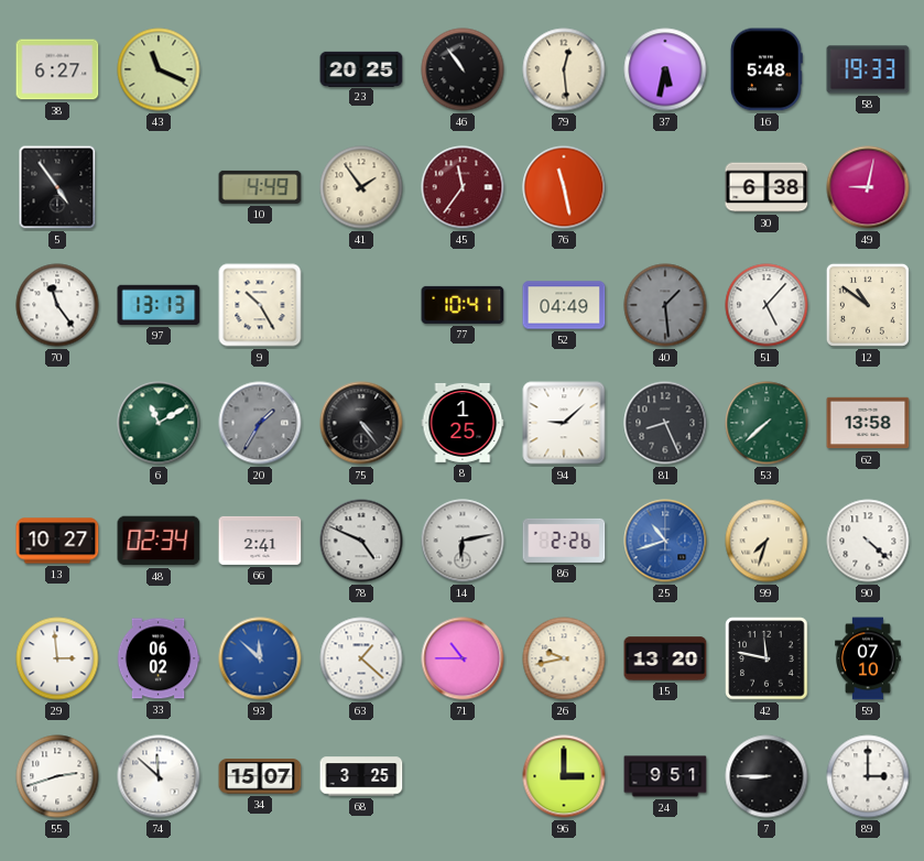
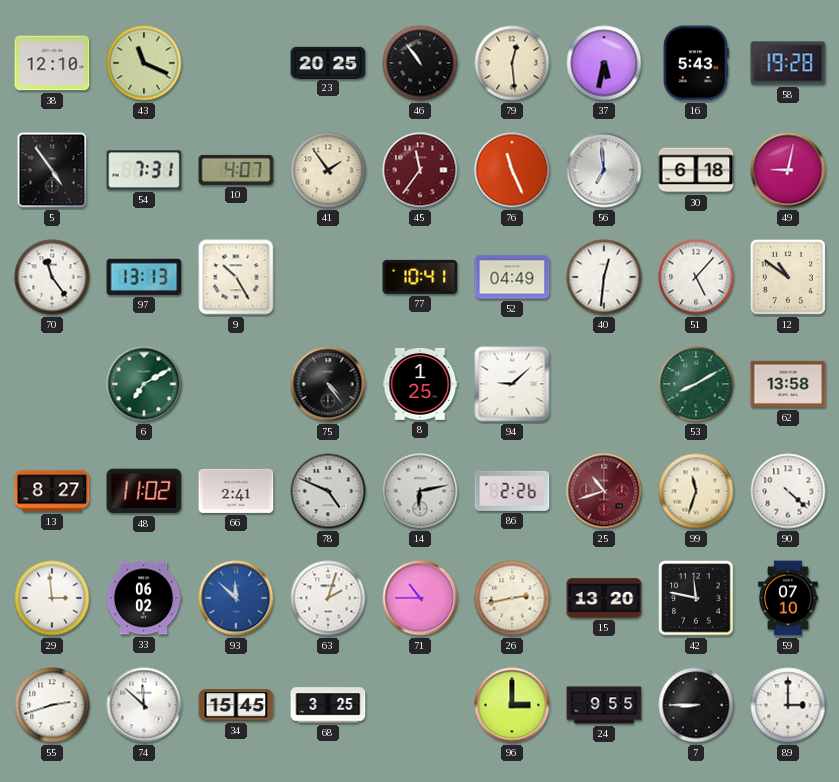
38: 6:27 -> 12:10
16: 5:48 -> 5:43
58: 19:33 -> 19:28
54: none -> 7:31
10: 4:49 -> 4:07
76: 11:28 -> 11:26
56: none -> 6:59
30: 6:38 -> 6:18
40: 1:29 -> 12:31
40 dial: grey -> white
6: 11:10 -> 7:10
20: 1:35 -> none
81: 8:26 -> none
53: 7:38 -> 8:10
13: 10:27 -> 8:27
48: 02:34 -> 11:02
25 dial: blue -> burgundy
99: 7:33 -> 11:33
63: 1:22 -> 2:03
26: 9:43 -> 2:43
34: 15:07 -> 15:45
24: 9:51 -> 9:55
